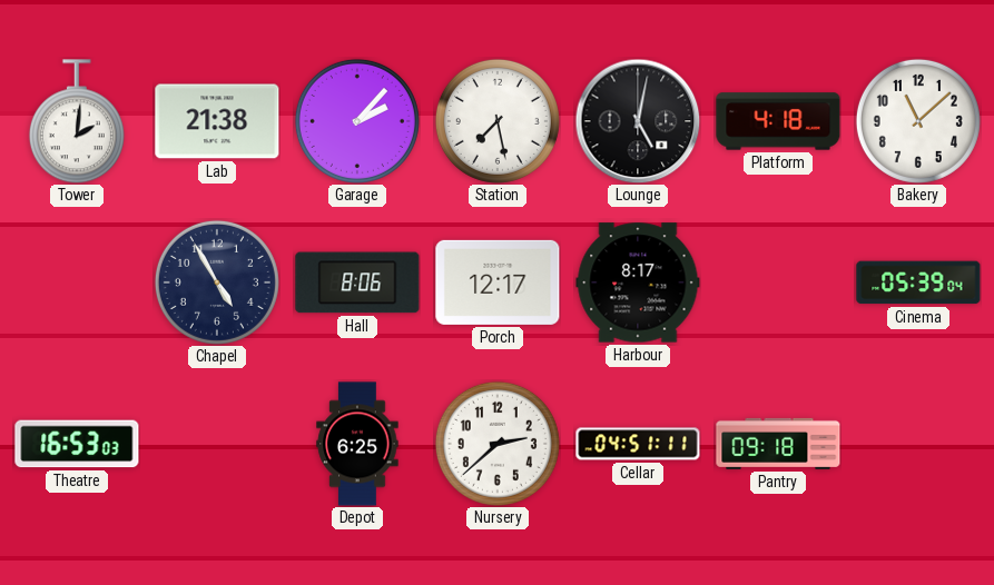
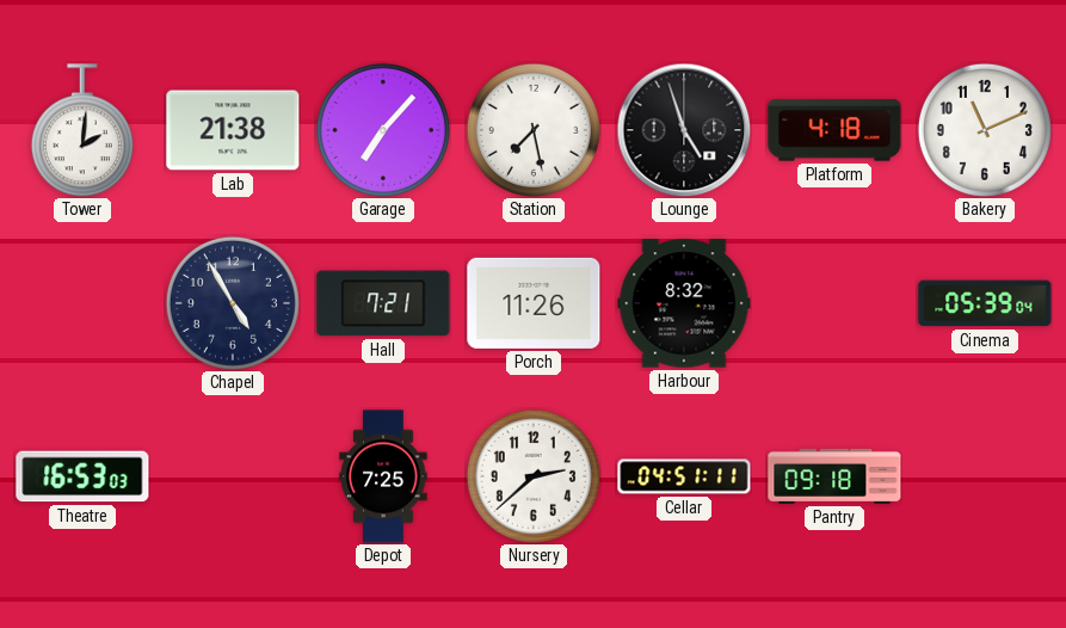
Garage: 2:07 -> 7:07
Lounge: 5:02 -> 4:57
Bakery: 11:08 -> 11:11
Hall: 8:06 -> 7:21
Porch: 12:17 -> 11:26
Harbour: 8:17 -> 8:32
Depot: 6:25 -> 7:25
